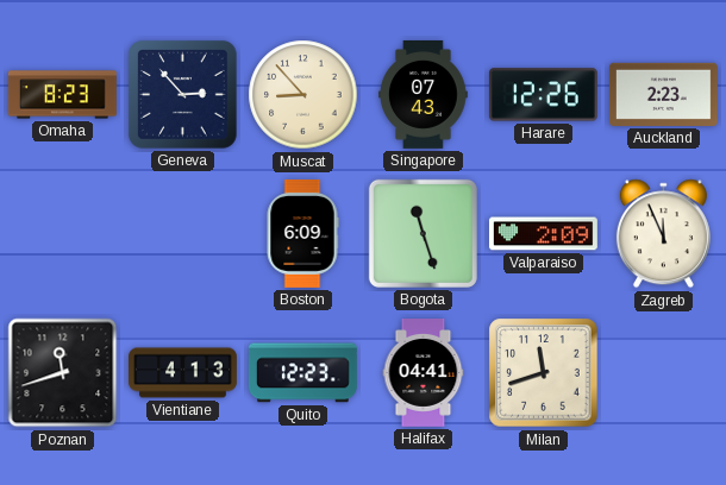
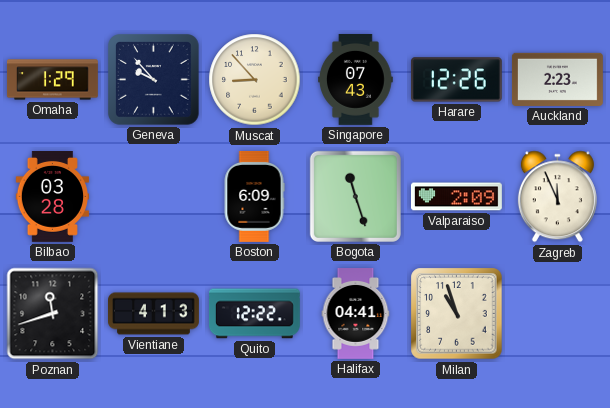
Omaha: 8:23 -> 1:29
Geneva: 2:53 -> 9:53
Bilbao: none -> 03:28
Quito: 12:23 -> 12:22
Milan: 11:42 -> 10:57
